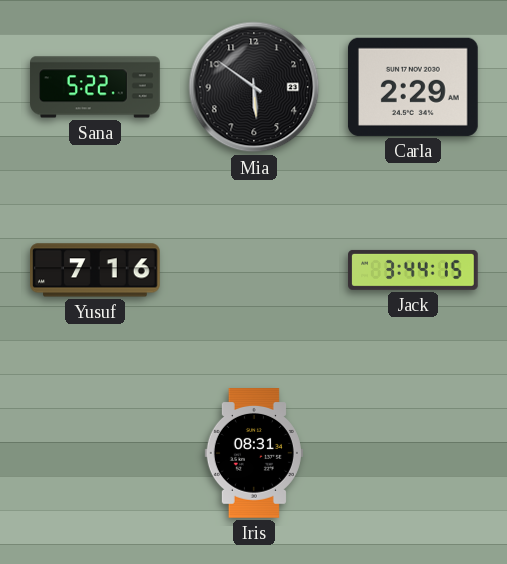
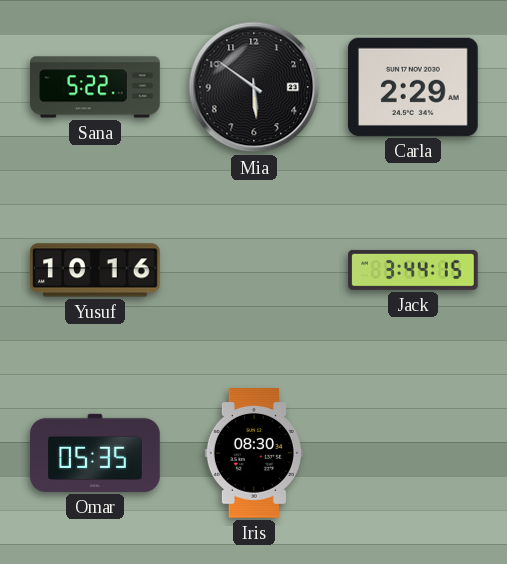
Yusuf: 7:16 -> 10:16
Omar: none -> 05:35
Iris: 08:31 -> 08:30
